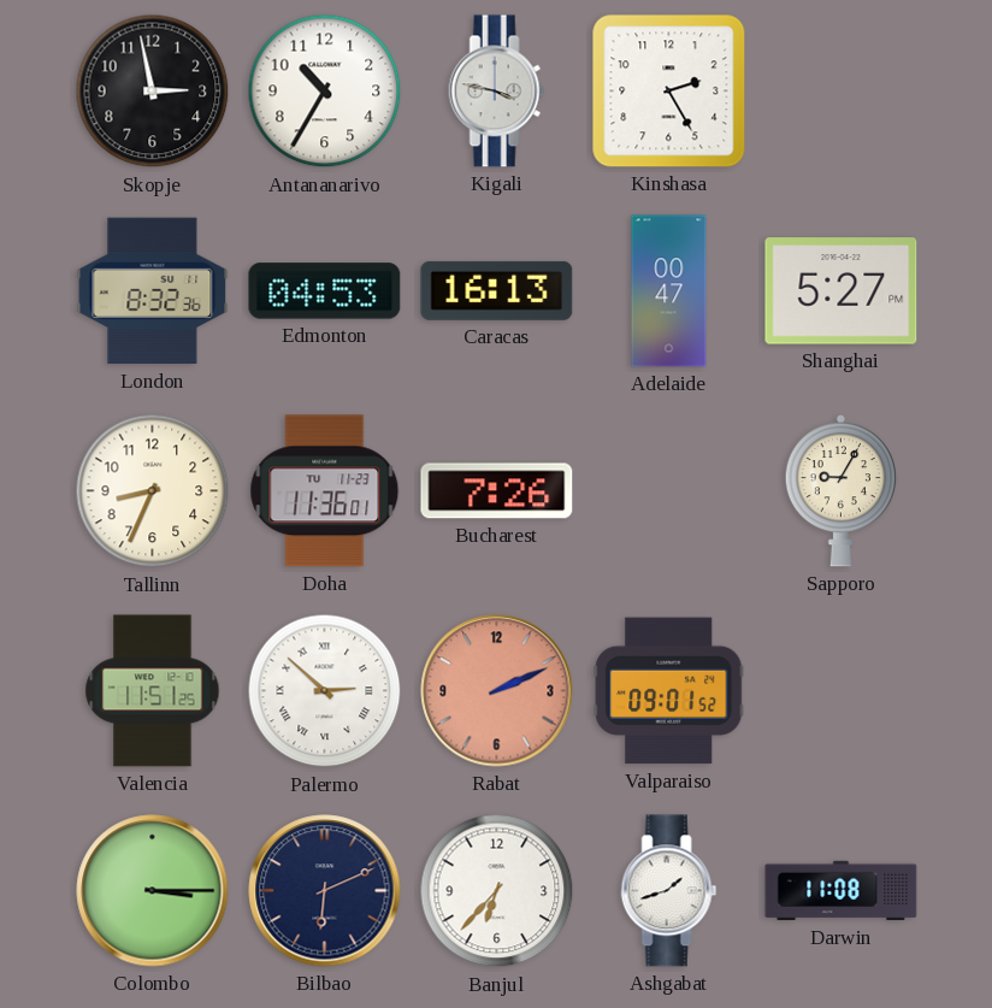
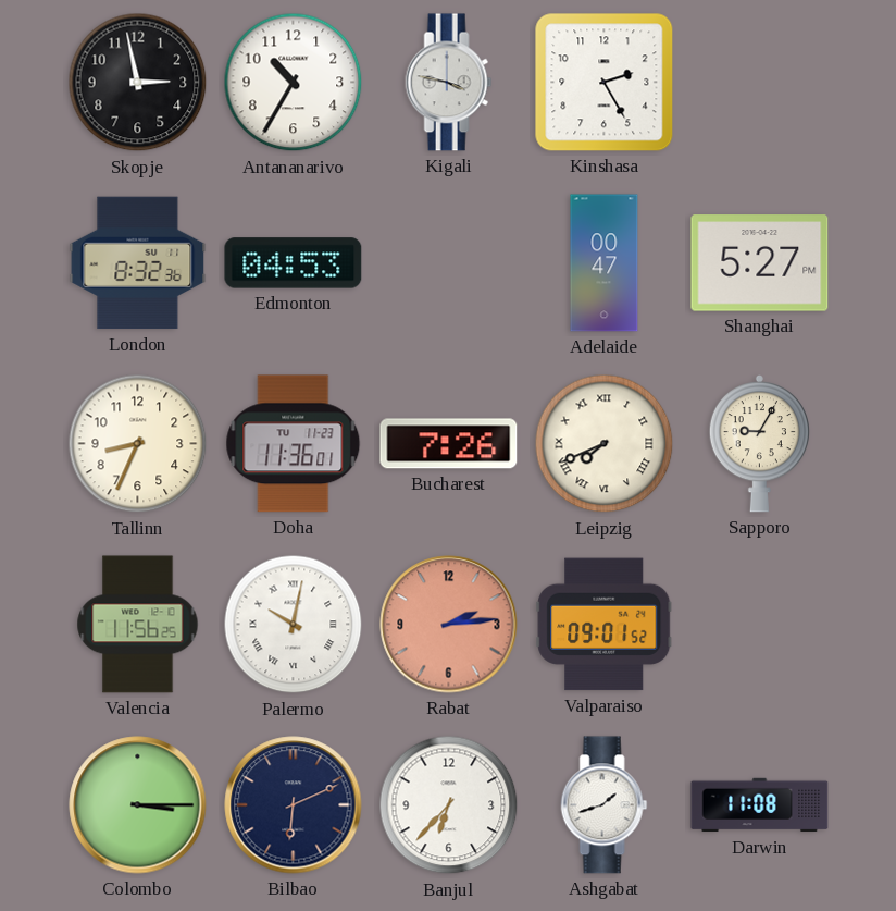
Caracas: 16:13 -> none
Leipzig: none -> 7:41
Valencia: 11:51 -> 11:56
Palermo: 2:52 -> 10:02
Rabat: 2:11 -> 2:14
